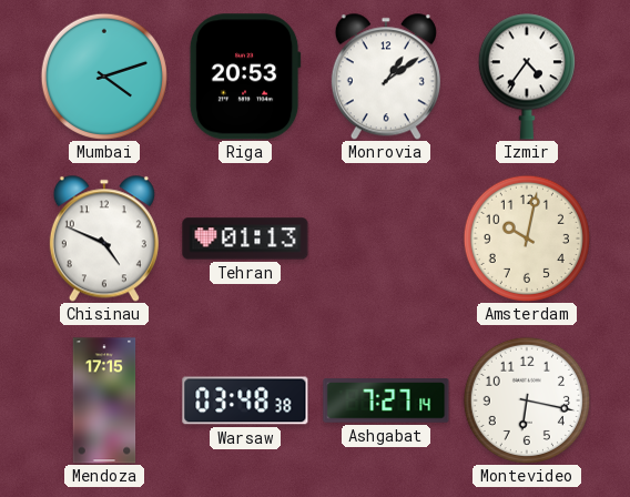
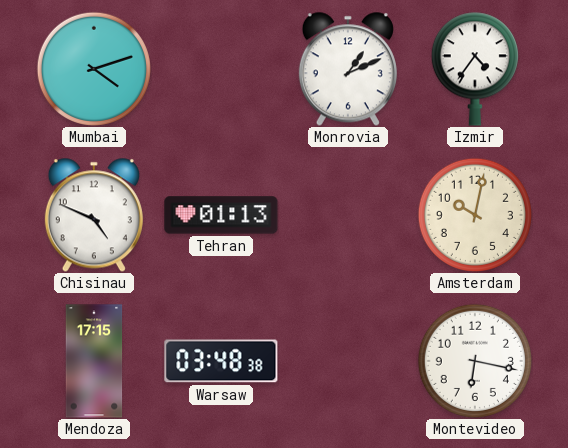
Riga: 20:53 -> none
Monrovia: 1:09 -> 1:11
Ashgabat: 7:27 -> none
